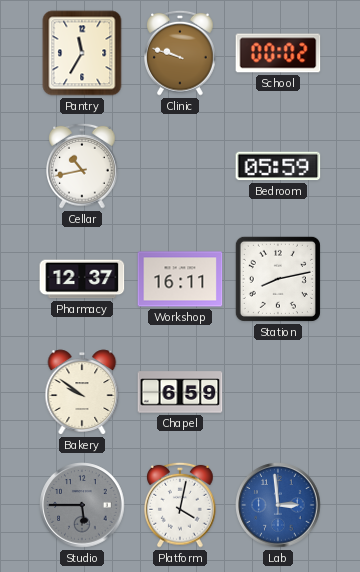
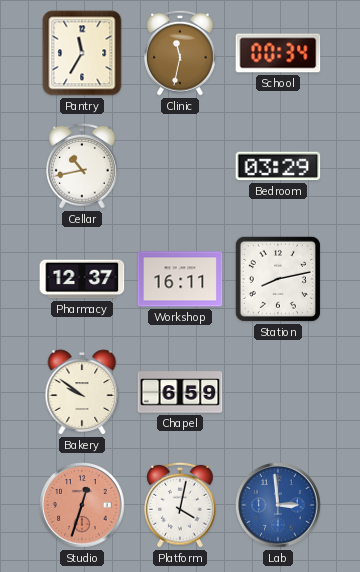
Clinic: 9:48 -> 11:32
School: 00:02 -> 00:34
Bedroom: 05:59 -> 03:29
Studio: 5:45 -> 12:33
Studio dial: grey -> salmon
